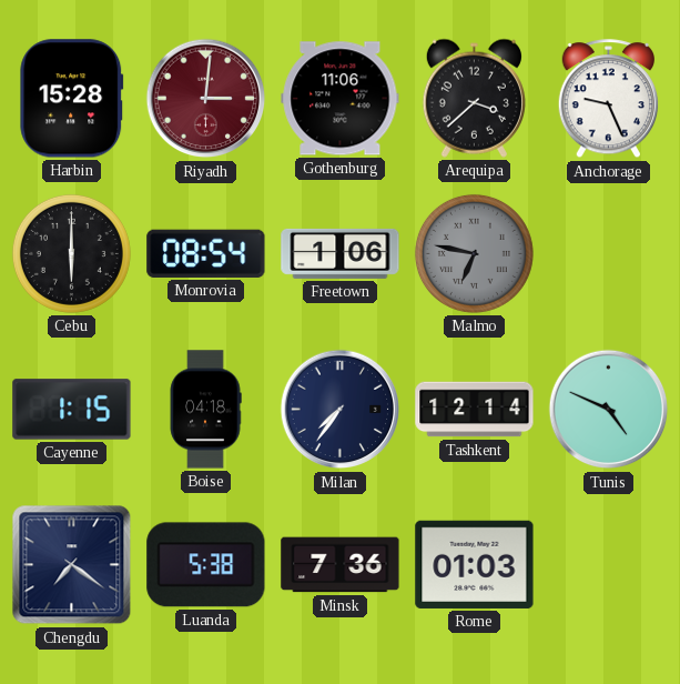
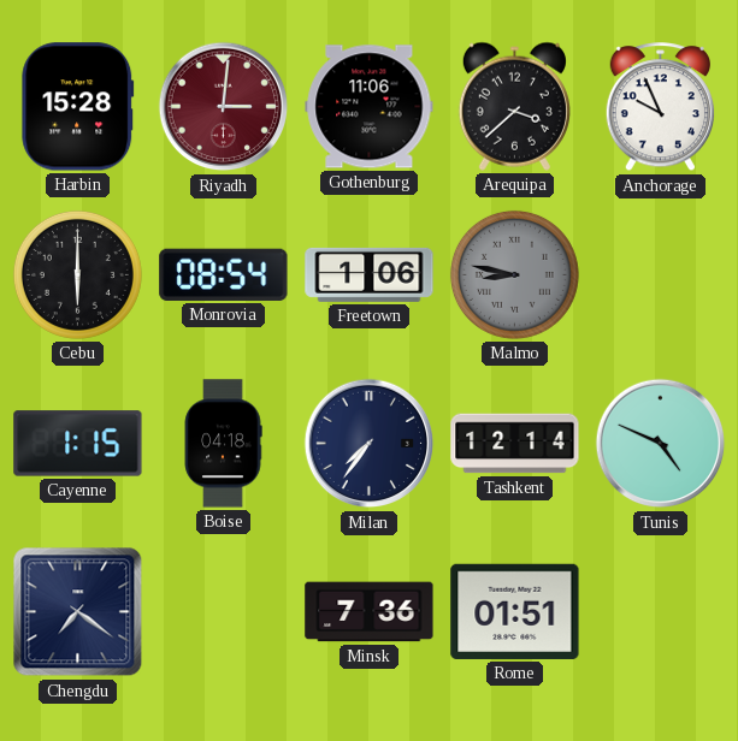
Anchorage: 9:26 -> 9:56
Malmo: 6:47 -> 8:47
Luanda: 5:38 -> none
Rome: 01:03 -> 01:51
